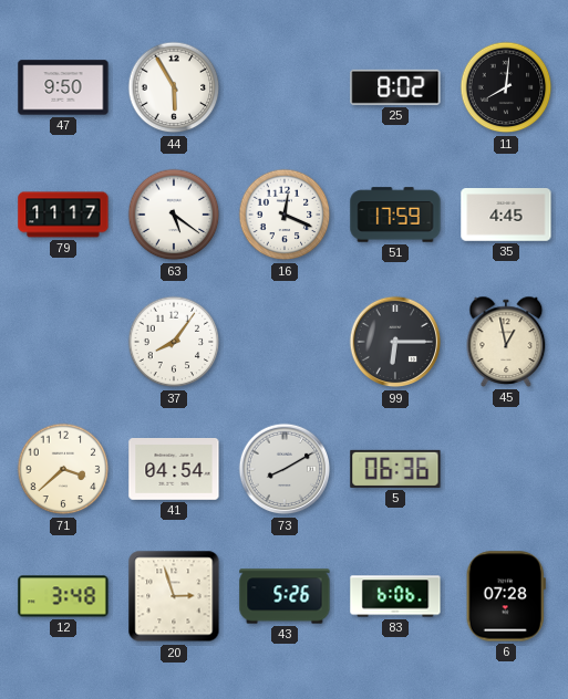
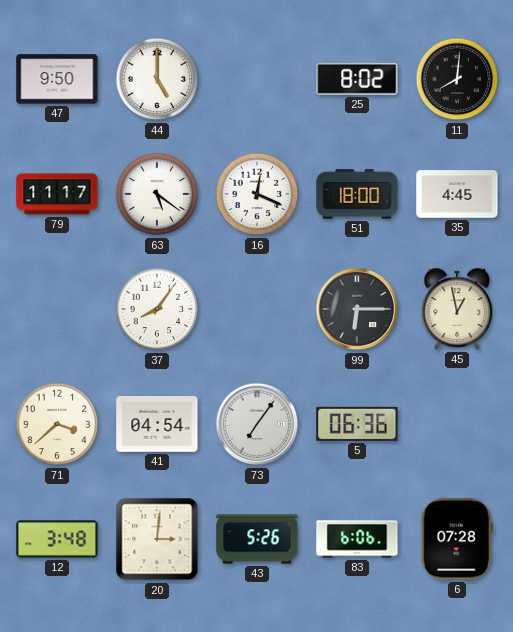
44: 5:55 -> 5:00
51: 17:59 -> 18:00
73: 8:10 -> 7:06
20: 2:57 -> 3:01
